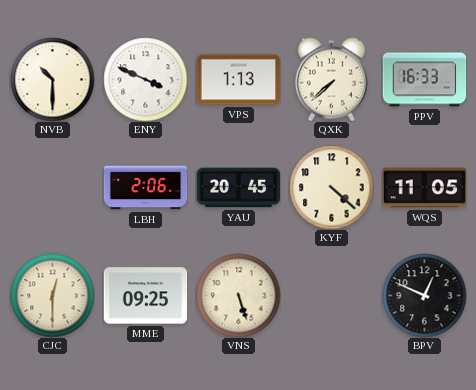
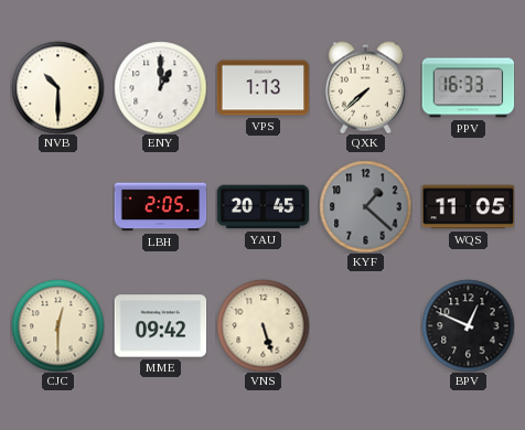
ENY: 3:49 -> 1:00
LBH: 2:06 -> 2:05
KYF: 4:22 -> 1:22
KYF dial: cream -> grey
MME: 09:25 -> 09:42
